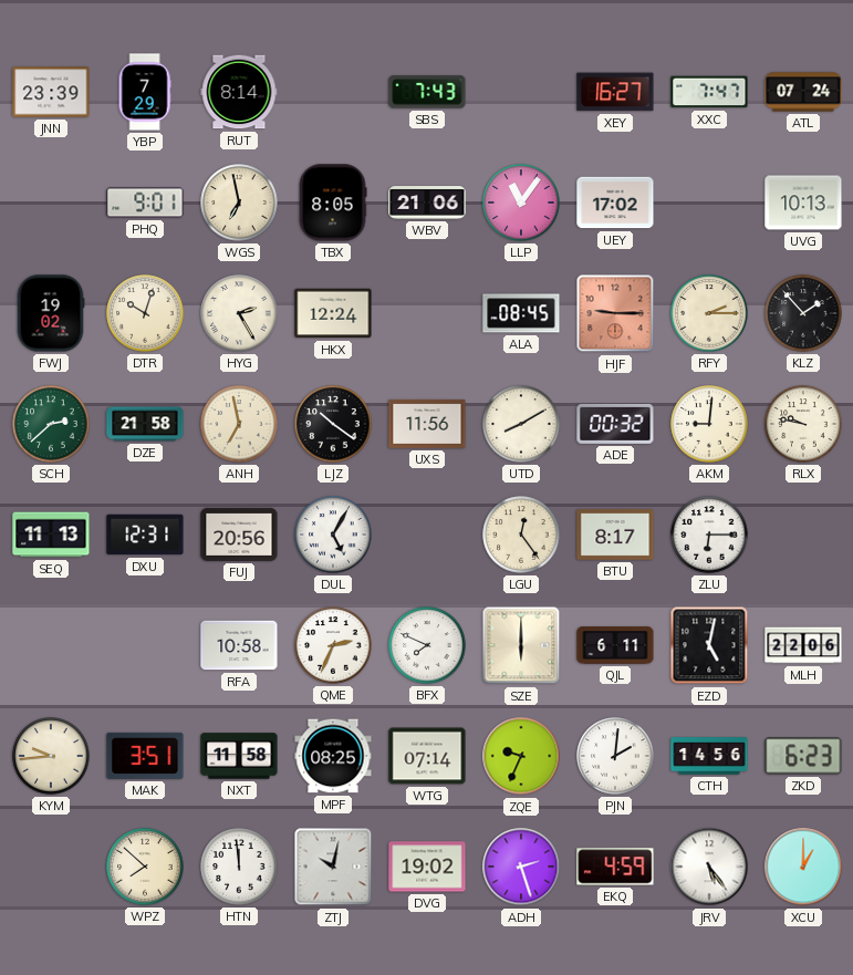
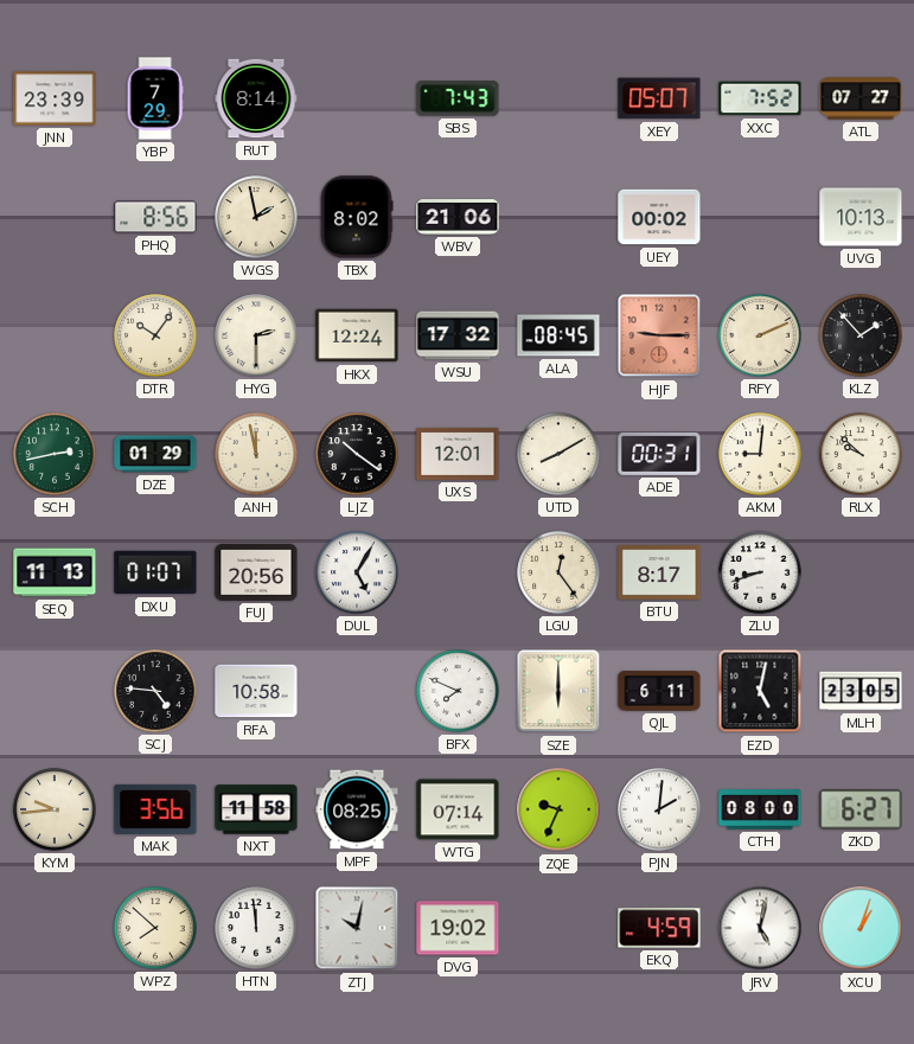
XEY: 16:27 -> 05:07
XXC: 7:47 -> 7:52
ATL: 07:24 -> 07:27
PHQ: 9:01 -> 8:56
WGS: 6:58 -> 1:58
TBX: 8:05 -> 8:02
LLP: 11:06 -> none
UEY: 17:02 -> 00:02
FWJ: 19:02 -> none
DTR: 10:03 -> 10:06
HYG: 2:25 -> 2:30
WSU: none -> 17:32
RFY: 2:15 -> 2:11
SCH: 2:38 -> 2:43
DZE: 21:58 -> 01:29
ANH: 6:58 -> 11:58
UXS: 11:56 -> 12:01
ADE: 00:32 -> 00:31
RLX: 9:47 -> 9:52
DXU: 12:31 -> 01:07
ZLU: 6:15 -> 8:42
SCJ: none -> 4:46
QME: 2:34 -> none
MLH: 22:06 -> 23:05
MAK: 3:51 -> 3:56
CTH: 14:56 -> 08:00
ZKD: 6:23 -> 6:27
ADH: 2:27 -> none
JRV: 5:24 -> 5:02
XCU: 1:00 -> 1:03
